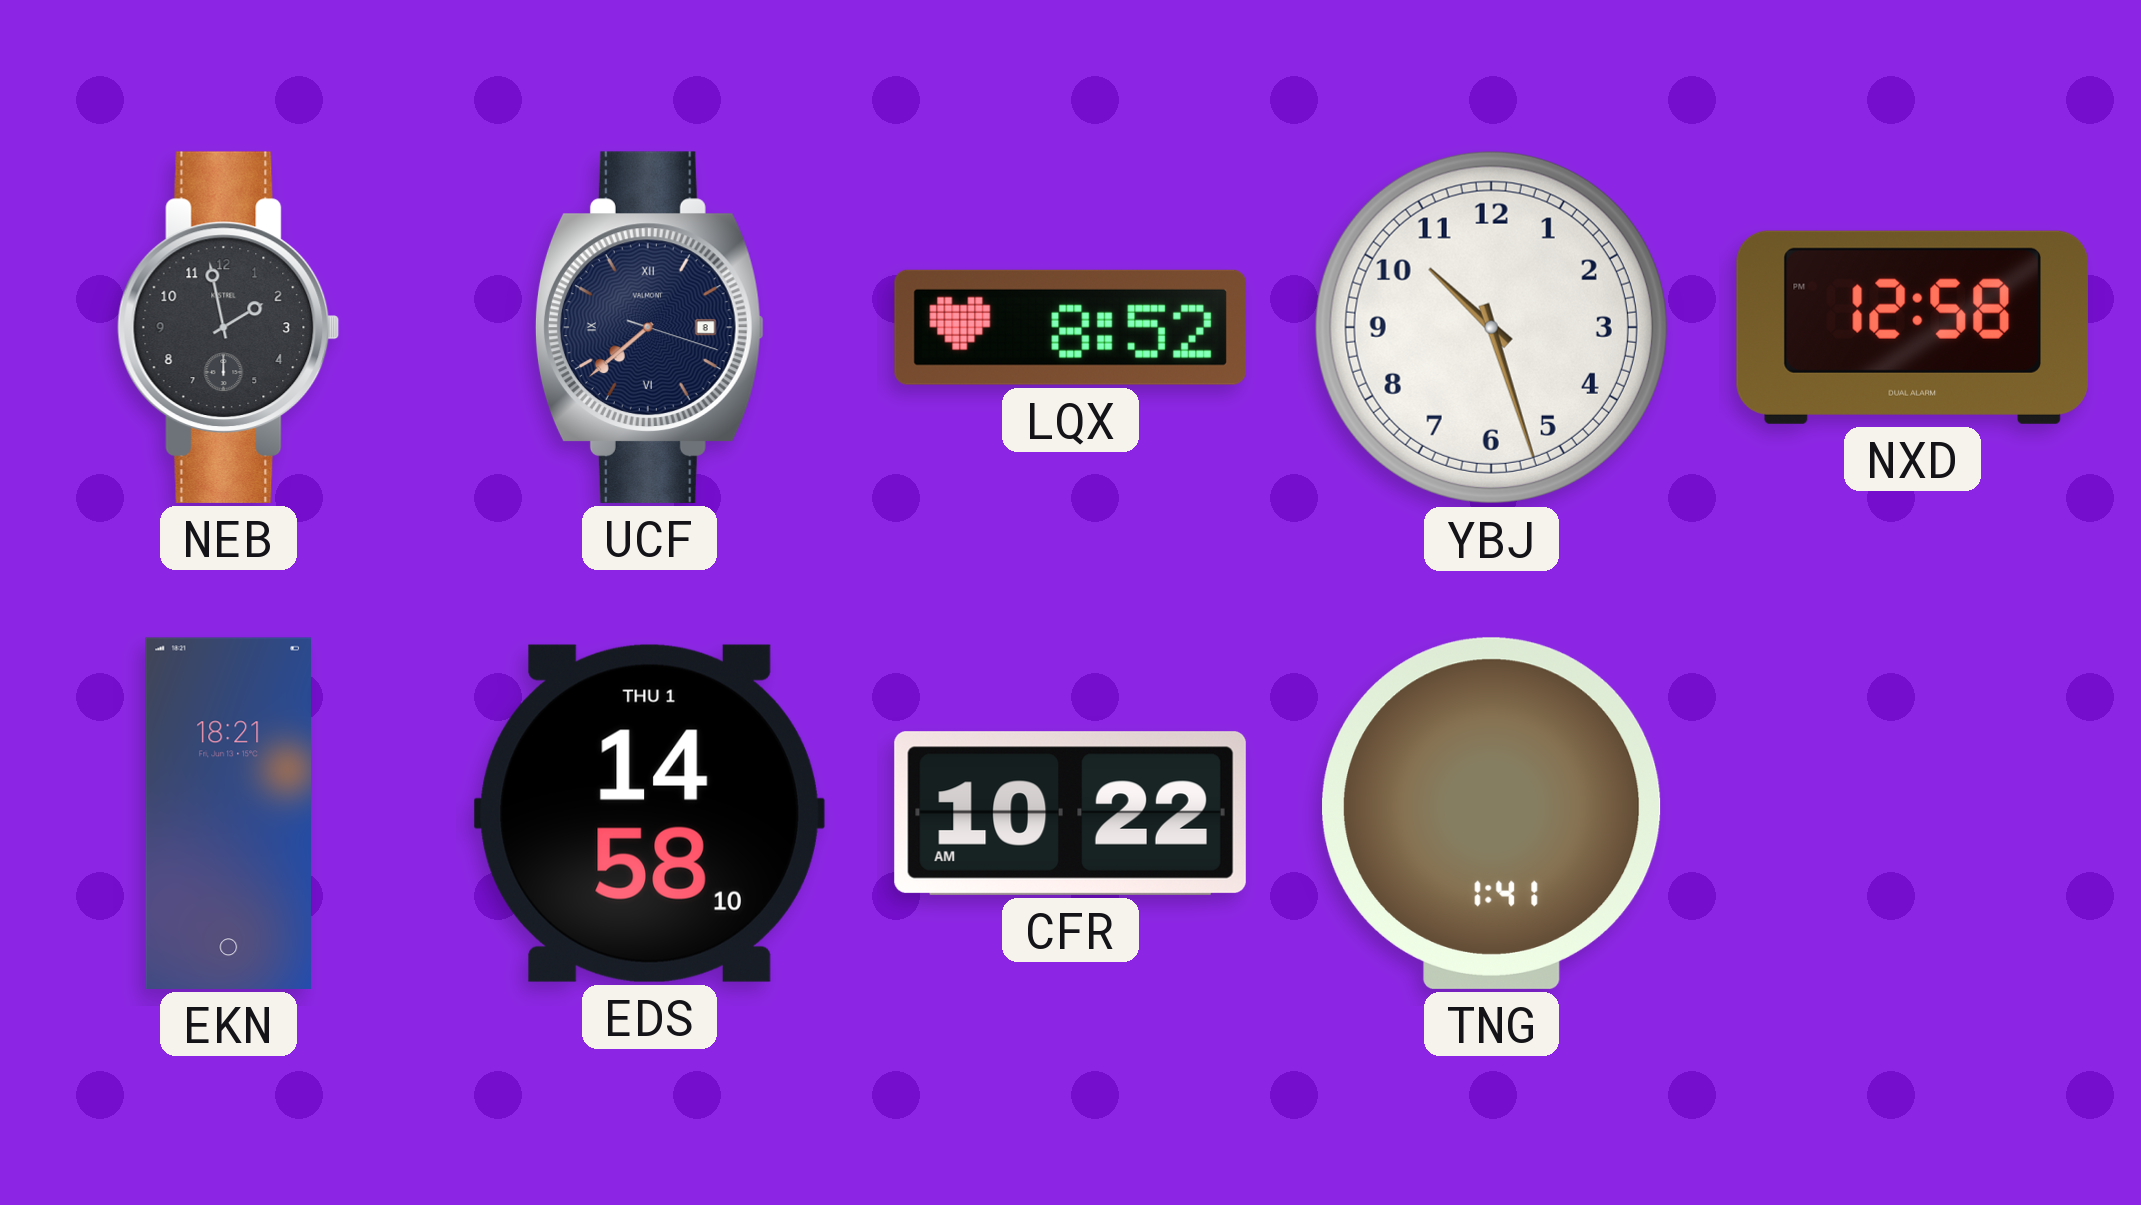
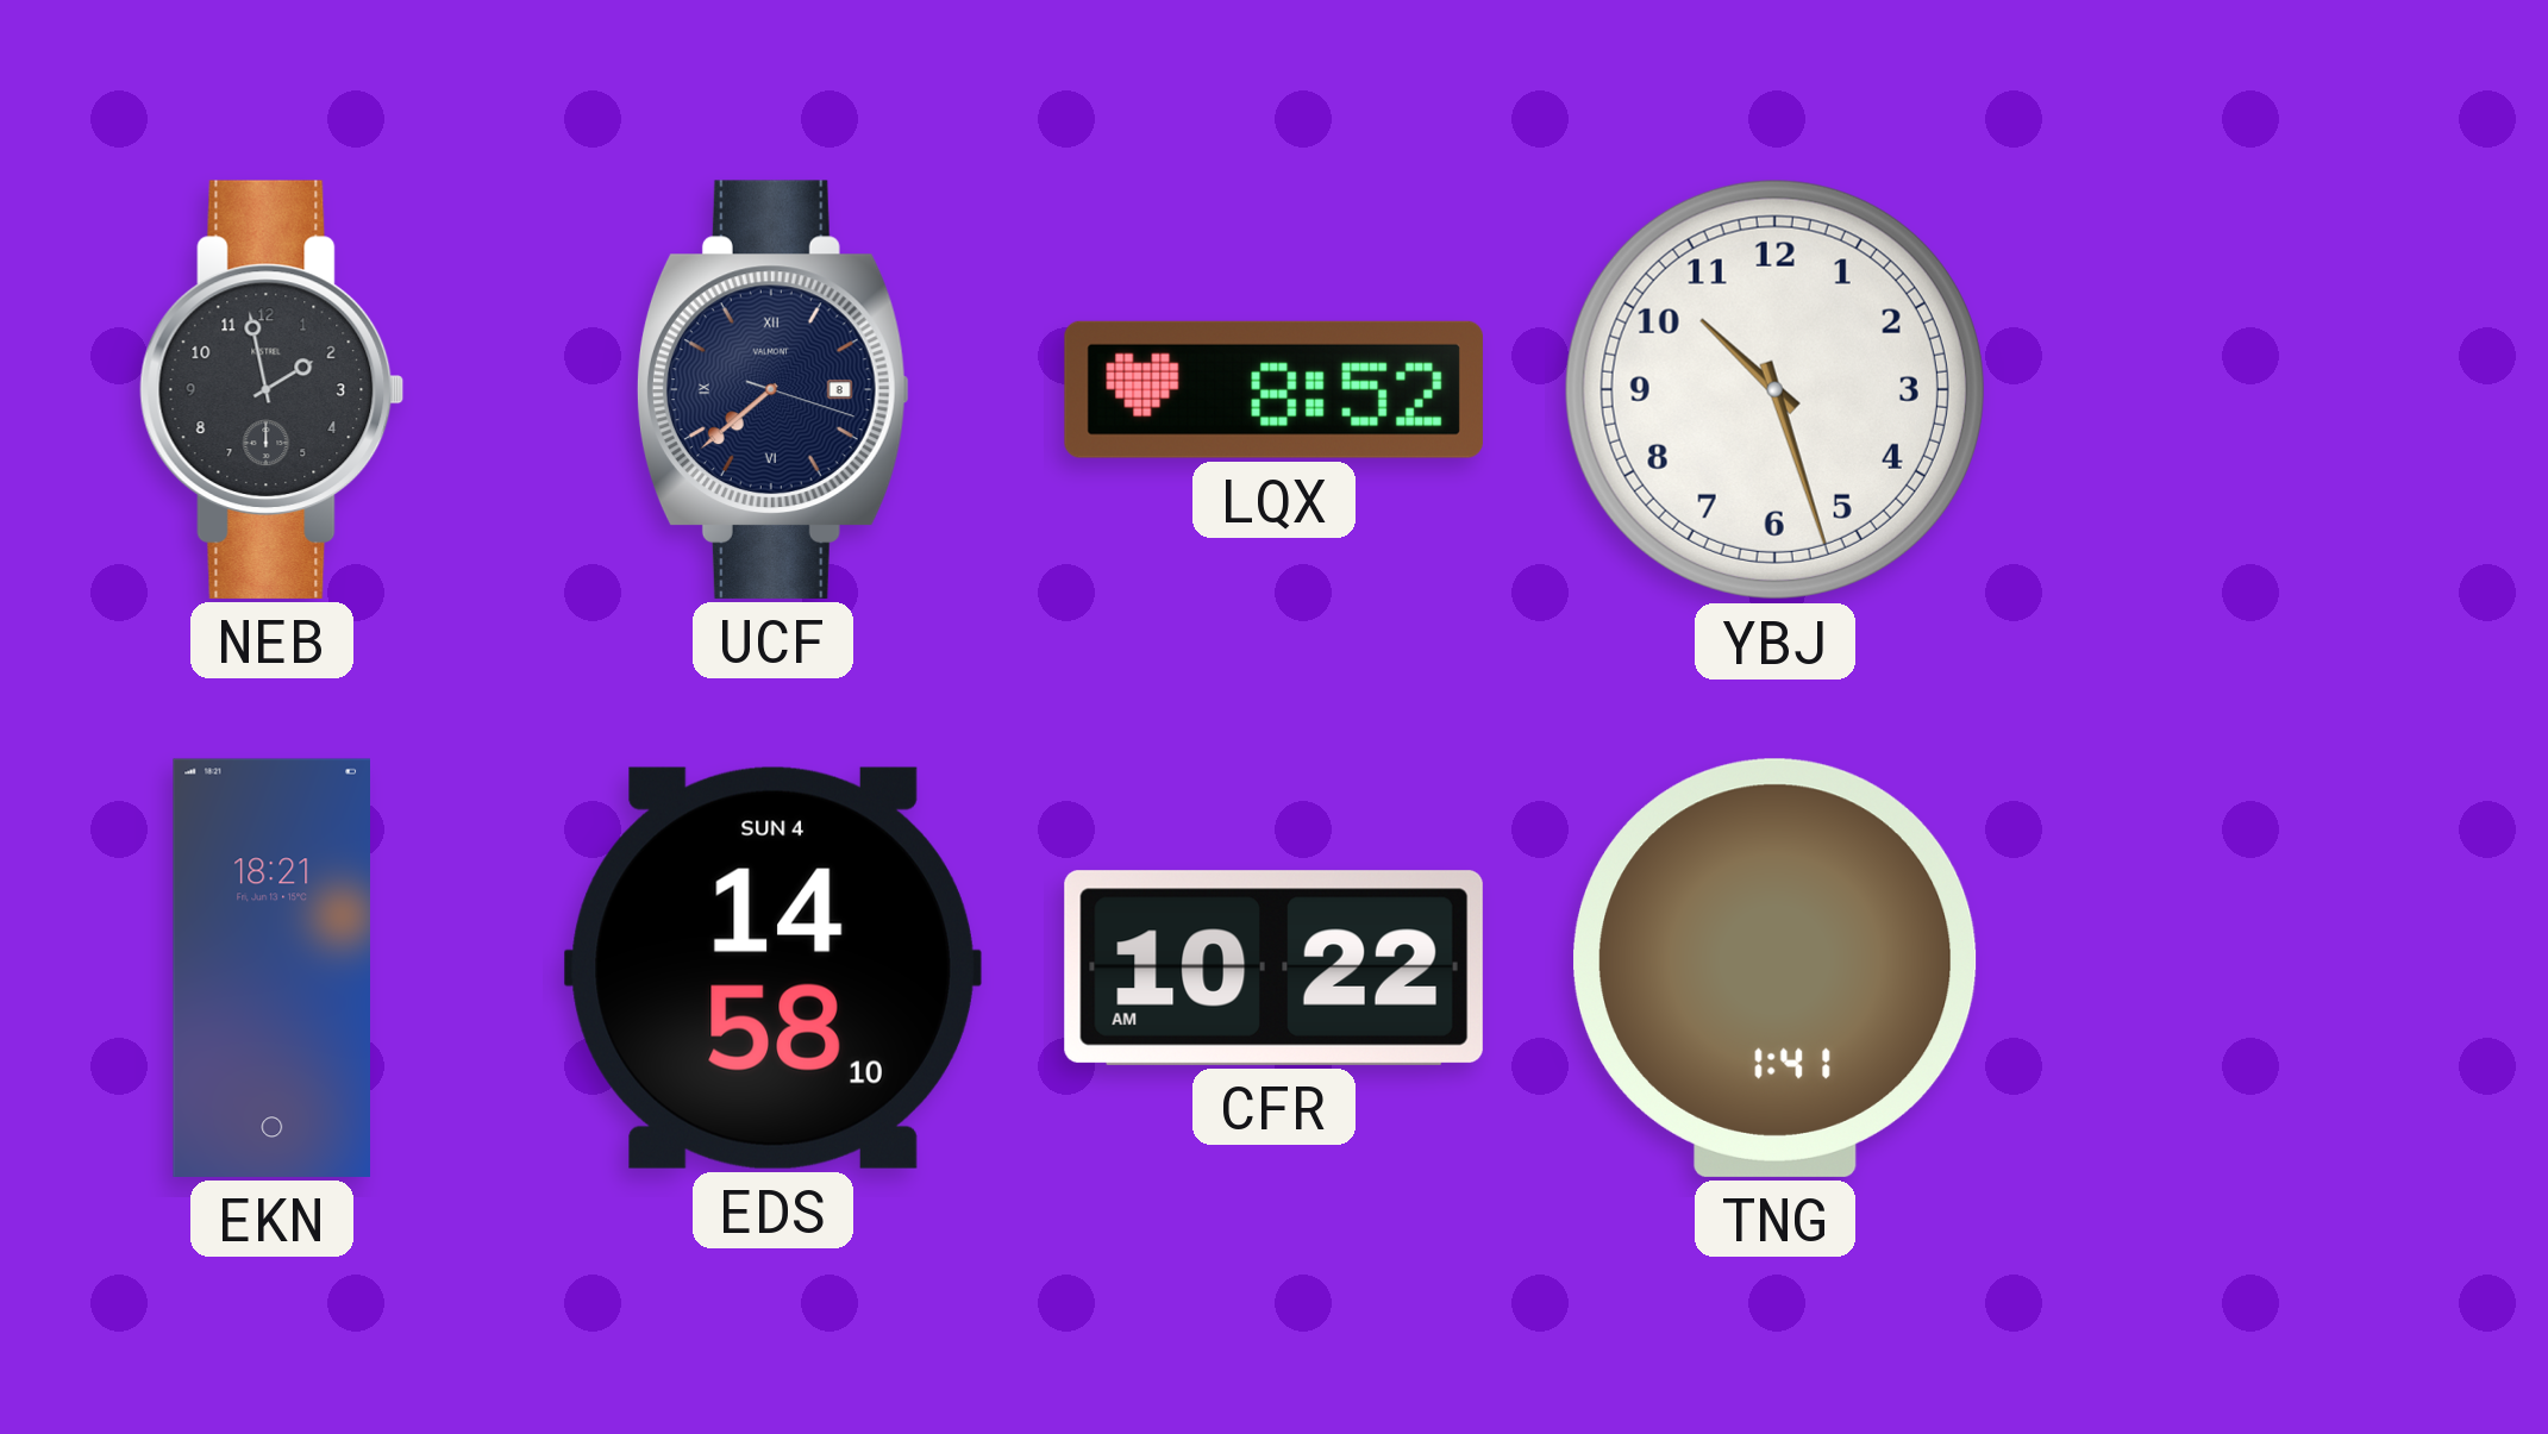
NXD: 12:58 -> none
EDS date: THU 1 -> SUN 4
